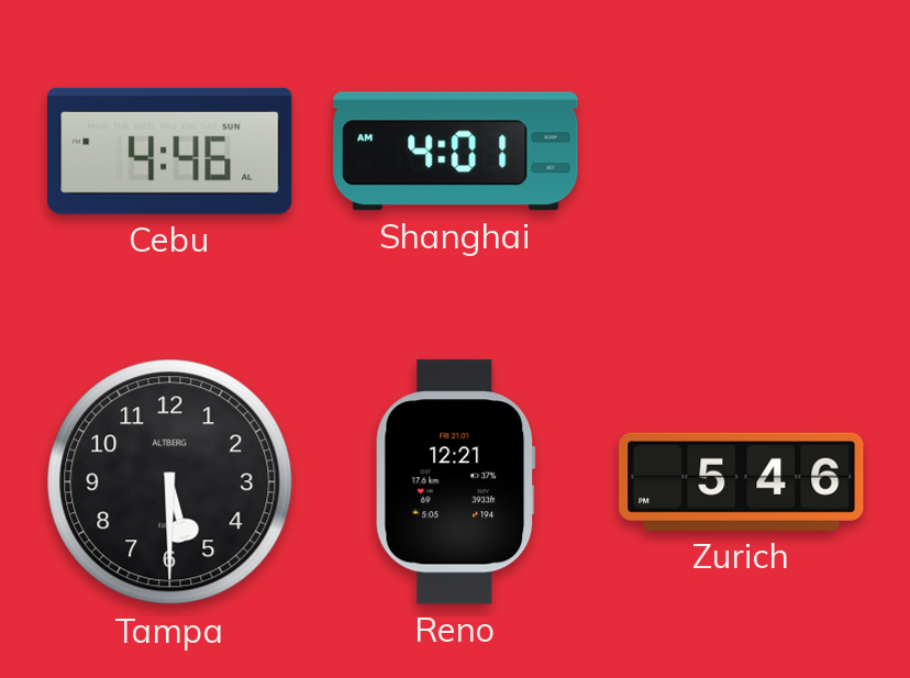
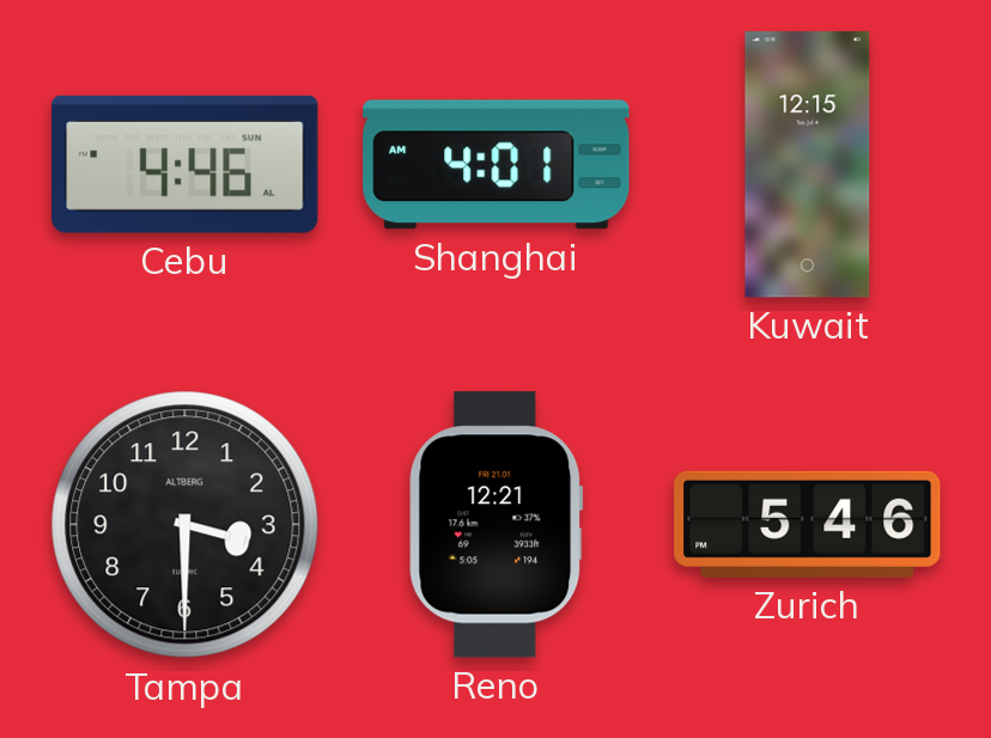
Kuwait: none -> 12:15
Tampa: 5:30 -> 3:30
